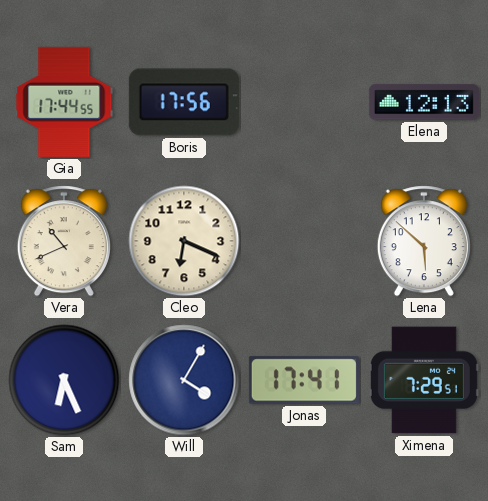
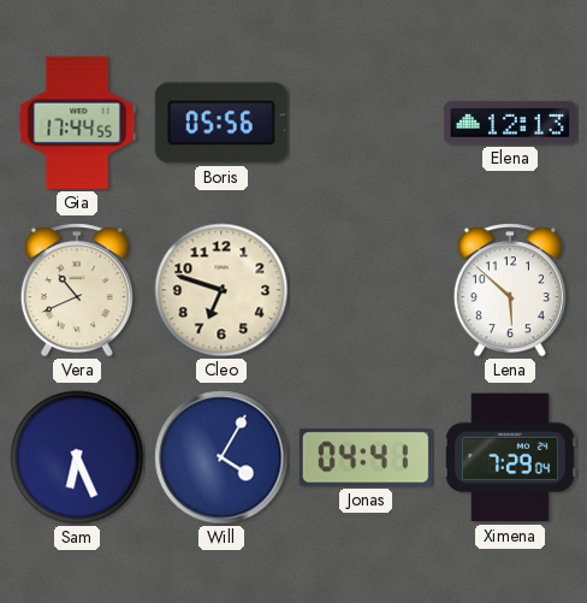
Boris: 17:56 -> 05:56
Cleo: 6:19 -> 6:48
Jonas: 17:41 -> 04:41
Ximena: 7:29:51 -> 7:29:04
